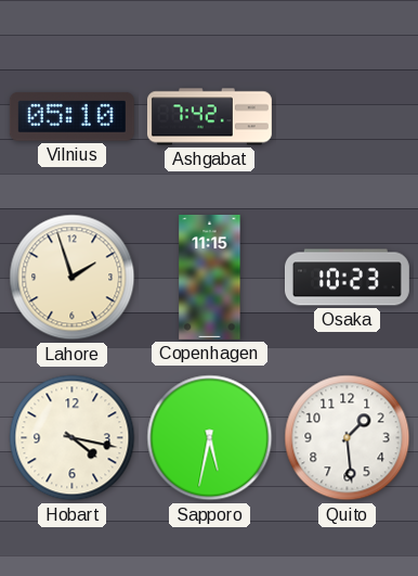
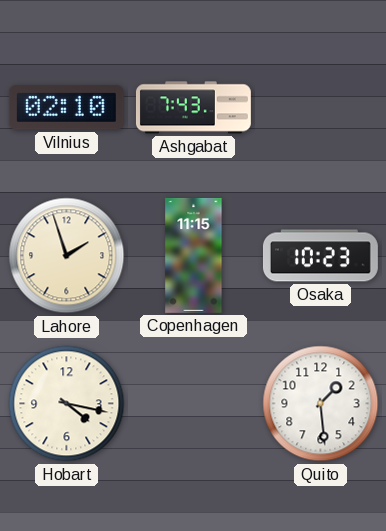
Vilnius: 05:10 -> 02:10
Ashgabat: 7:42 -> 7:43
Sapporo: 5:32 -> none
